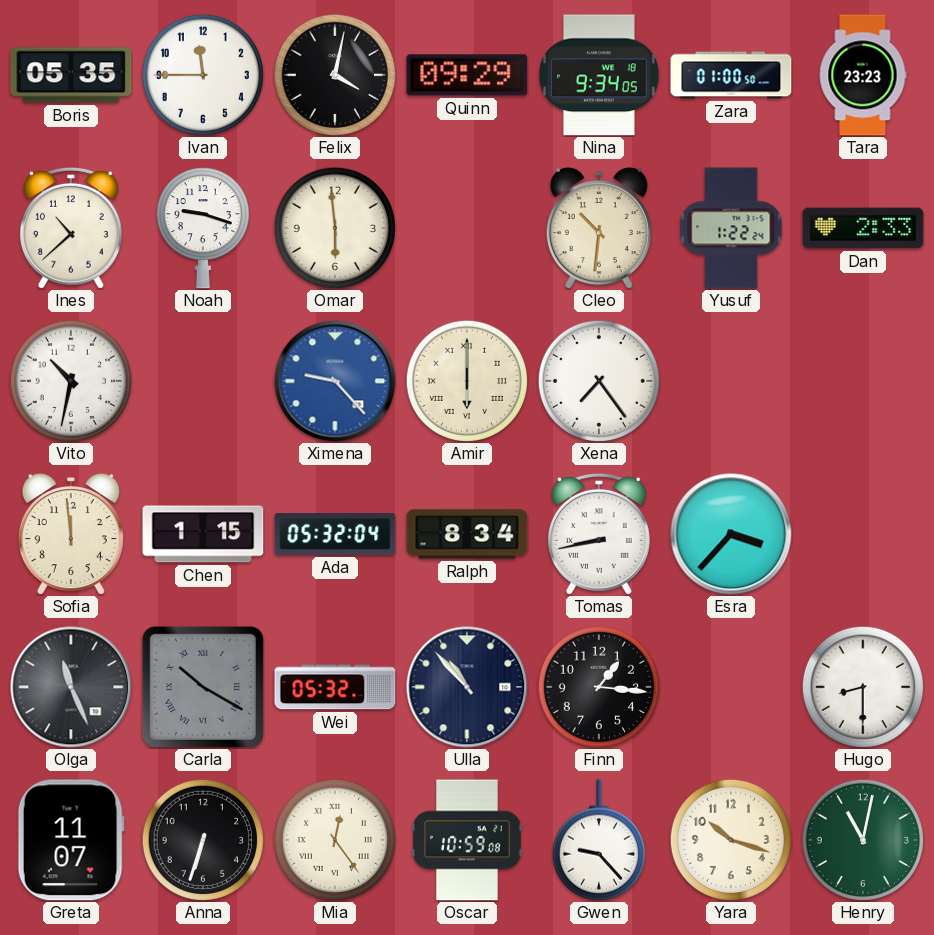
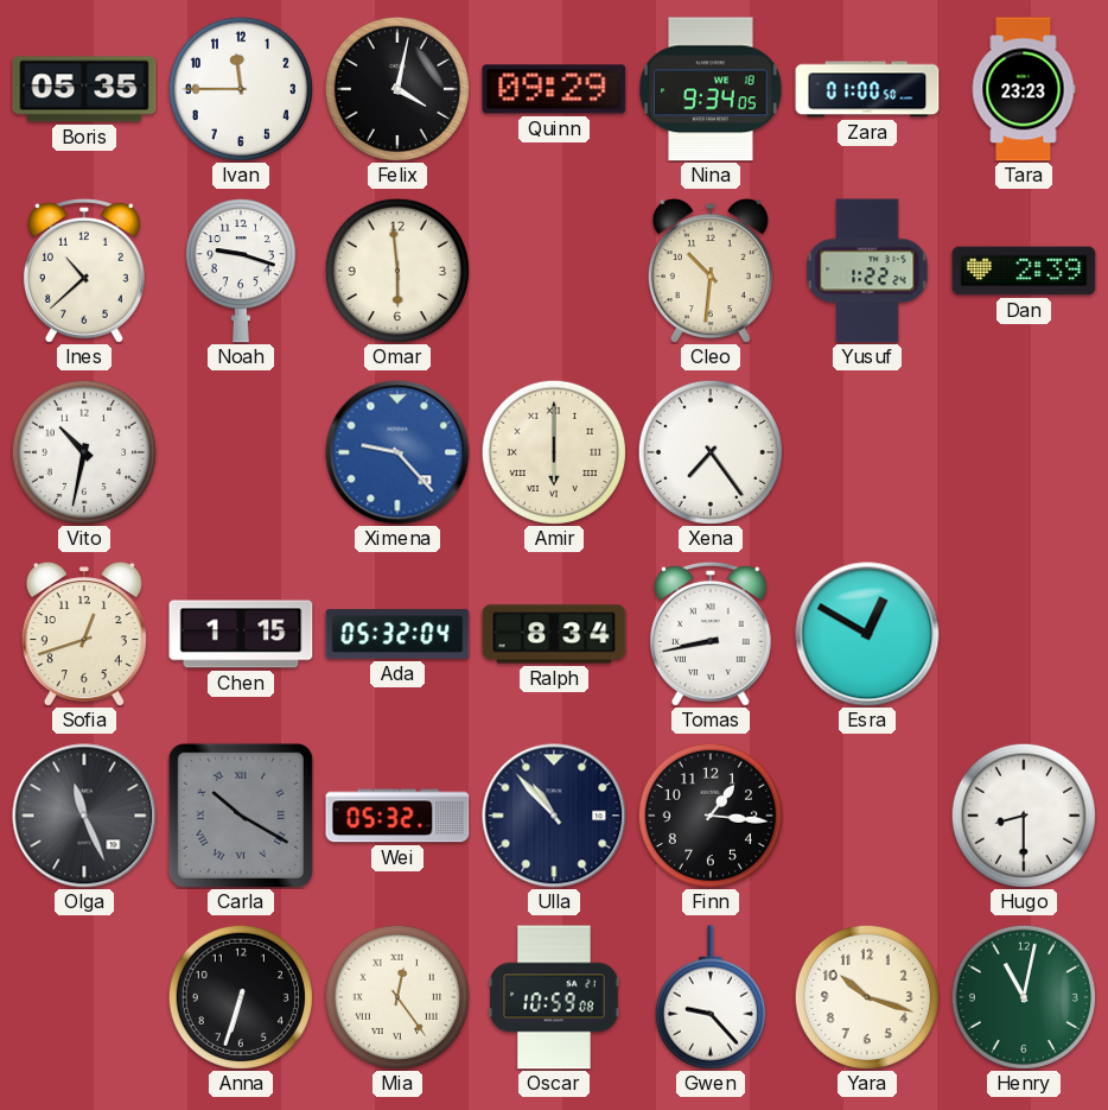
Dan: 2:33 -> 2:39
Sofia: 11:59 -> 12:42
Esra: 3:37 -> 12:50
Greta: 11:07 -> none
